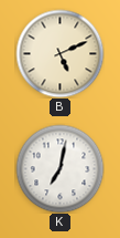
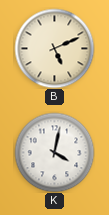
K: 7:02 -> 4:02
